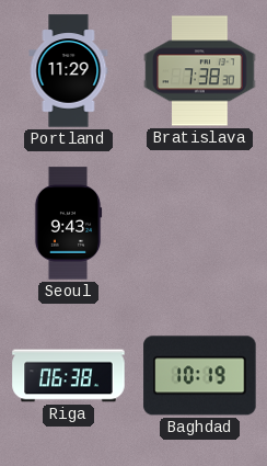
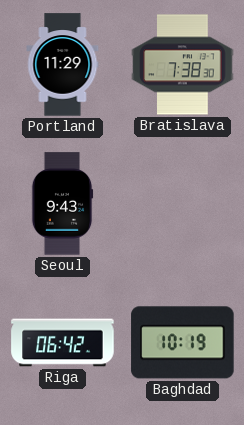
Riga: 06:38 -> 06:42
